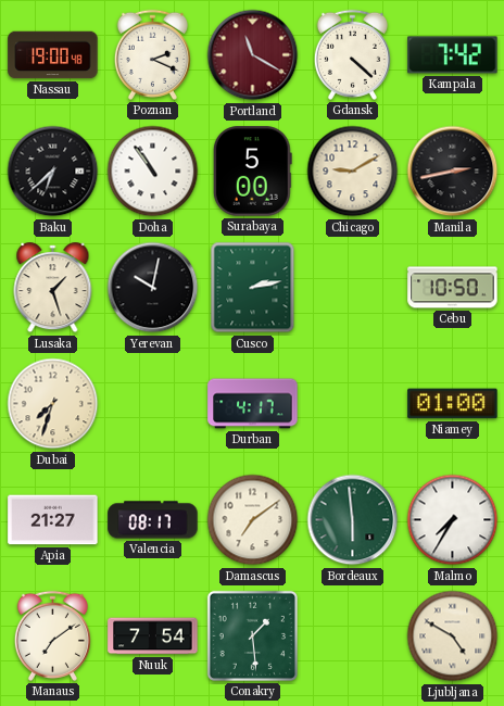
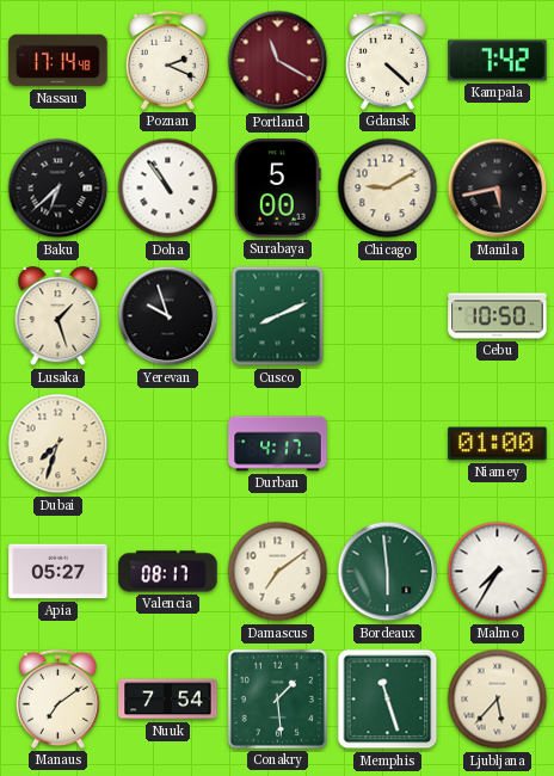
Nassau: 19:00 -> 17:14
Manila: 2:43 -> 5:43
Yerevan: 10:02 -> 9:57
Cusco: 2:13 -> 8:11
Apia: 21:27 -> 05:27
Memphis: none -> 11:27
Ljubljana: 4:50 -> 5:37
